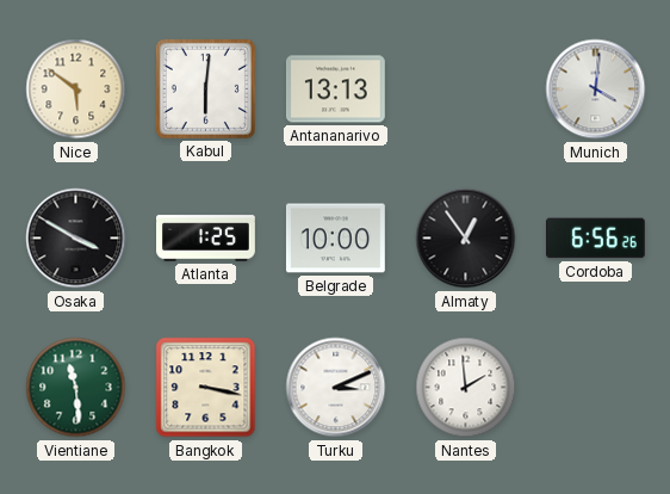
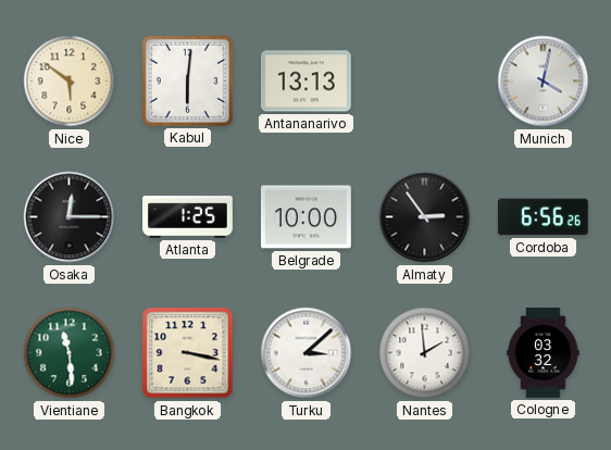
Munich: 4:01 -> 4:02
Osaka: 3:50 -> 12:15
Almaty: 12:54 -> 2:54
Turku: 3:11 -> 3:08
Cologne: none -> 03:32
